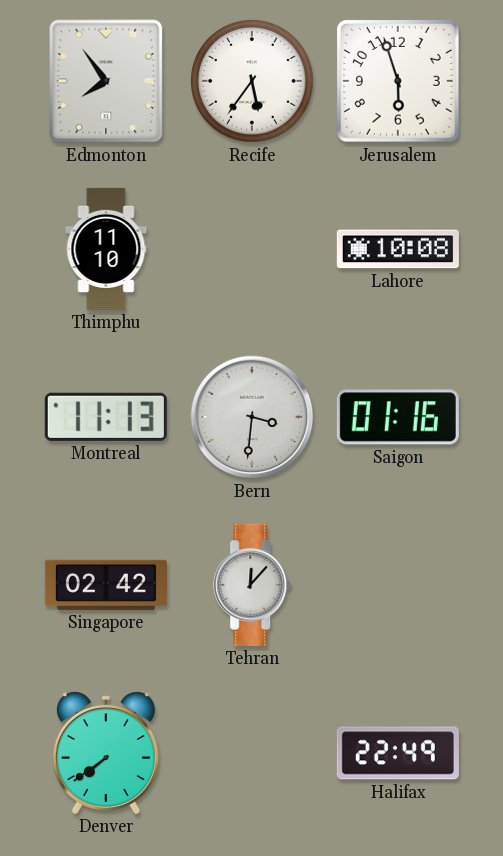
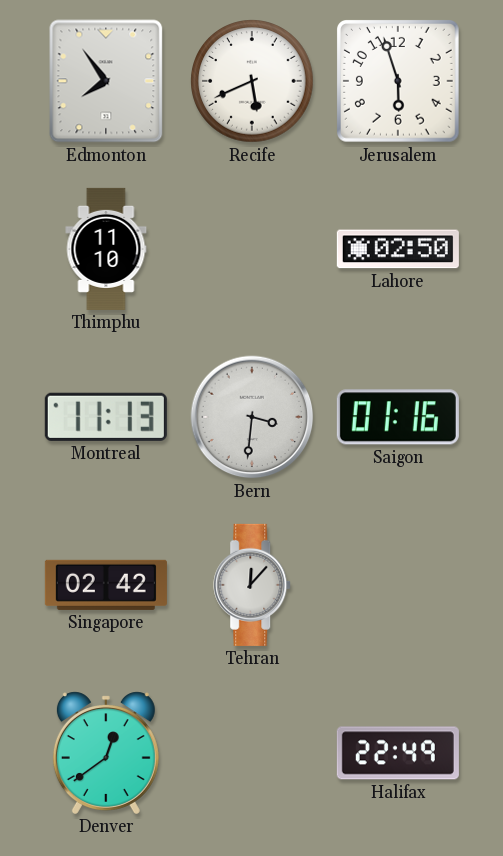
Recife: 5:36 -> 5:41
Lahore: 10:08 -> 02:50
Denver: 7:39 -> 12:39
